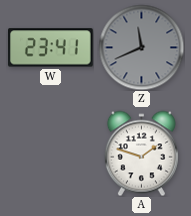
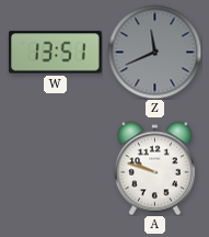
W: 23:41 -> 13:51
A: 1:48 -> 9:48
